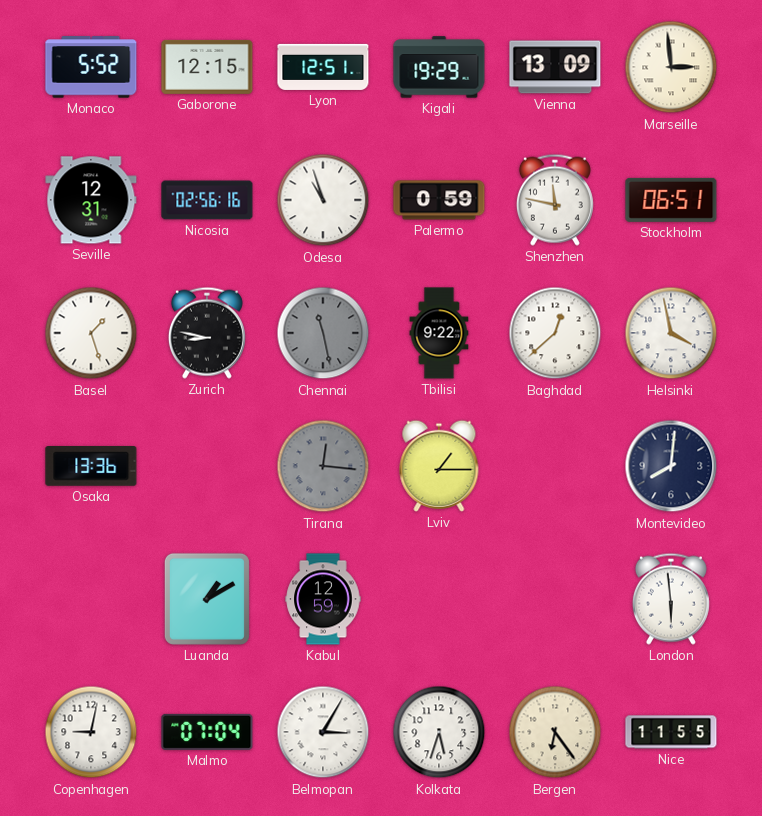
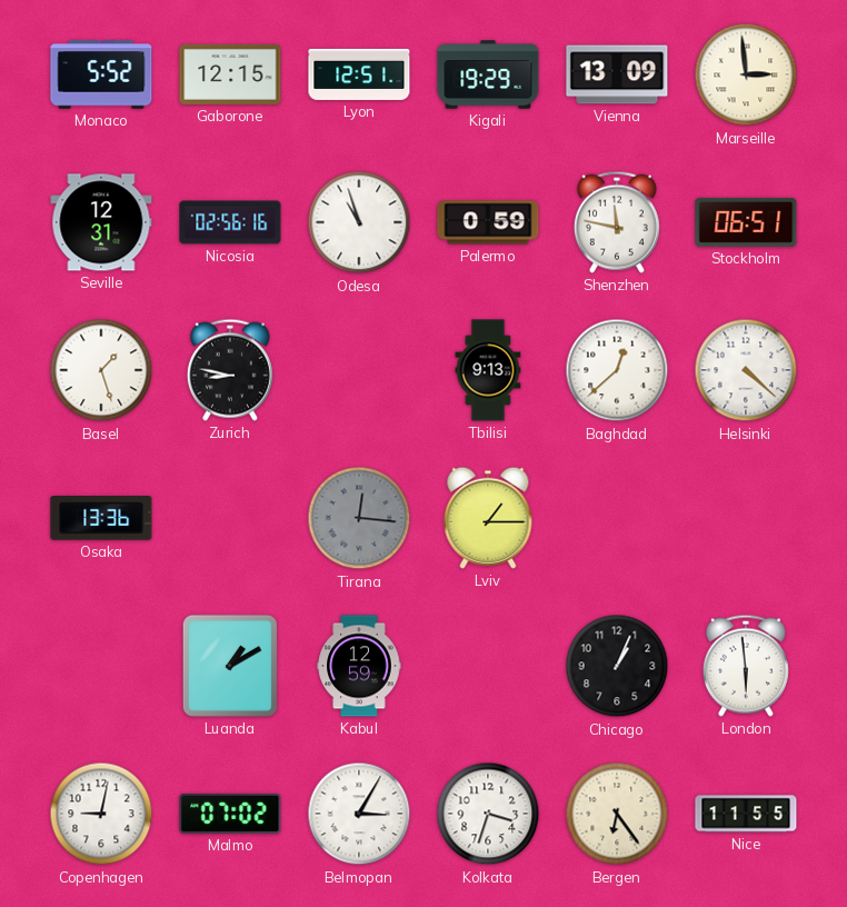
Chennai: 11:28 -> none
Tbilisi: 9:22 -> 9:13
Helsinki: 3:58 -> 4:22
Montevideo: 8:01 -> none
Chicago: none -> 1:04
Malmo: 07:04 -> 07:02
Kolkata: 5:33 -> 3:33
